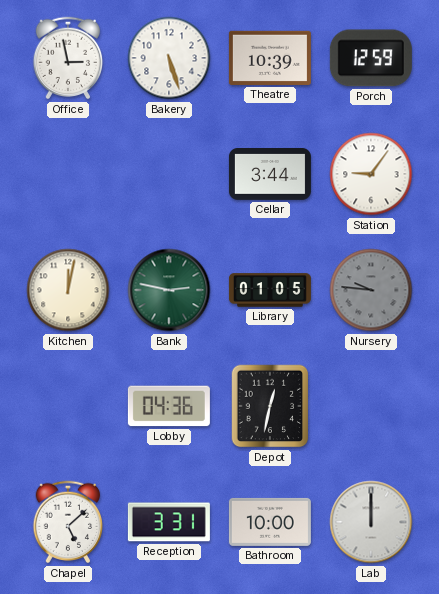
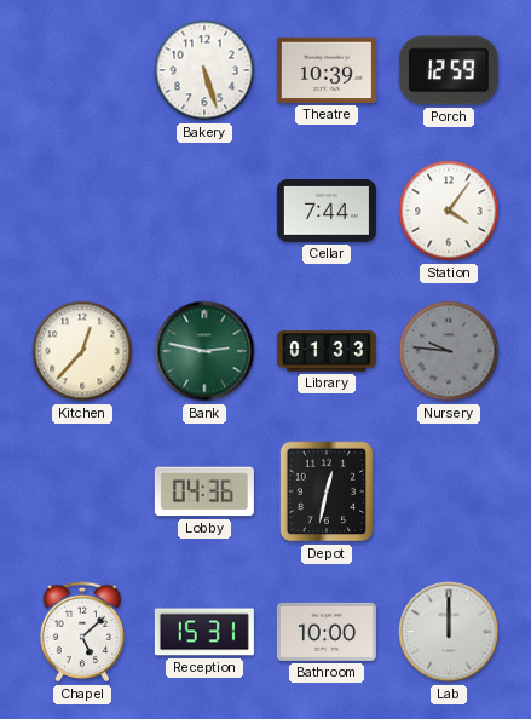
Office: 2:58 -> none
Cellar: 3:44 -> 7:44
Station: 9:06 -> 4:06
Kitchen: 12:02 -> 12:37
Library: 01:05 -> 01:33
Reception: 3:31 -> 15:31
